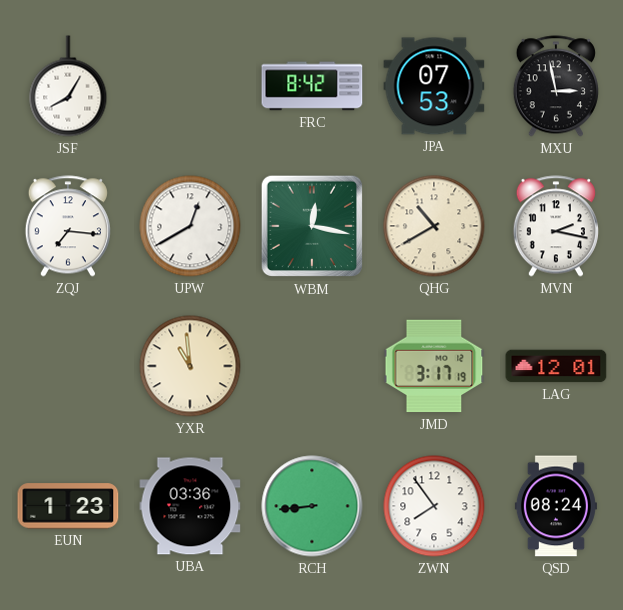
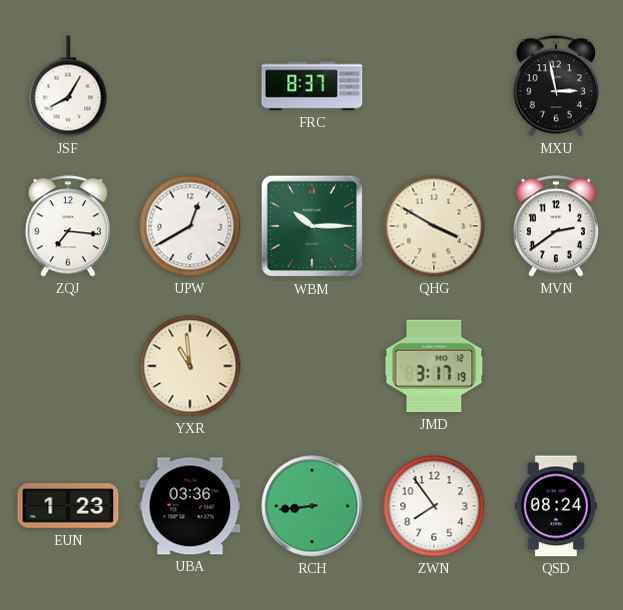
FRC: 8:42 -> 8:37
JPA: 07:53 -> none
WBM: 12:17 -> 10:15
QHG: 10:40 -> 3:50
MVN: 2:17 -> 2:39
LAG: 12:01 -> none
